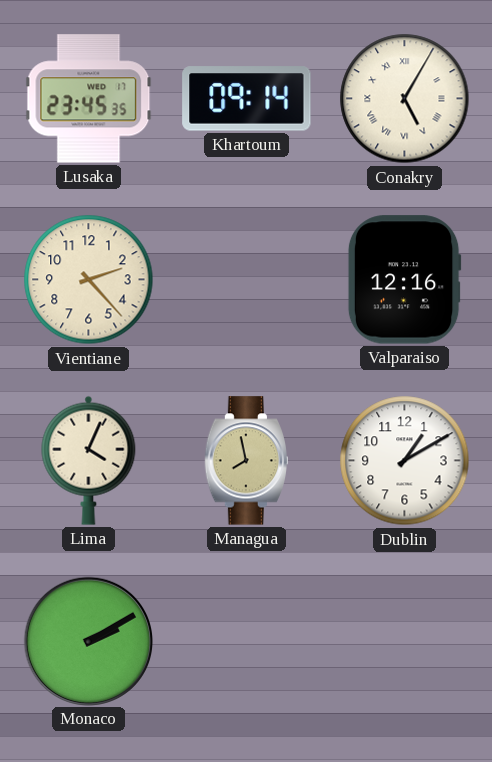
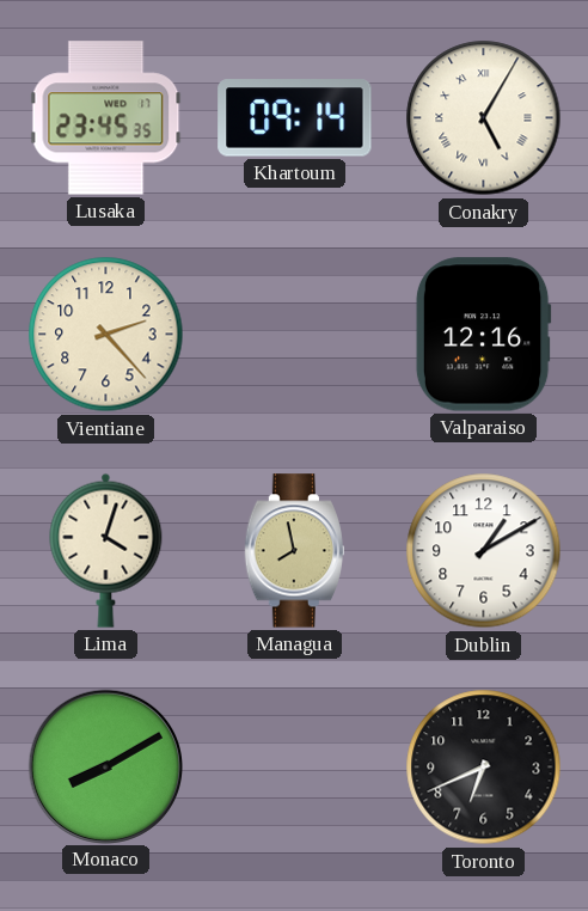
Lima: 4:04 -> 4:03
Monaco: 2:10 -> 8:10
Toronto: none -> 6:41
